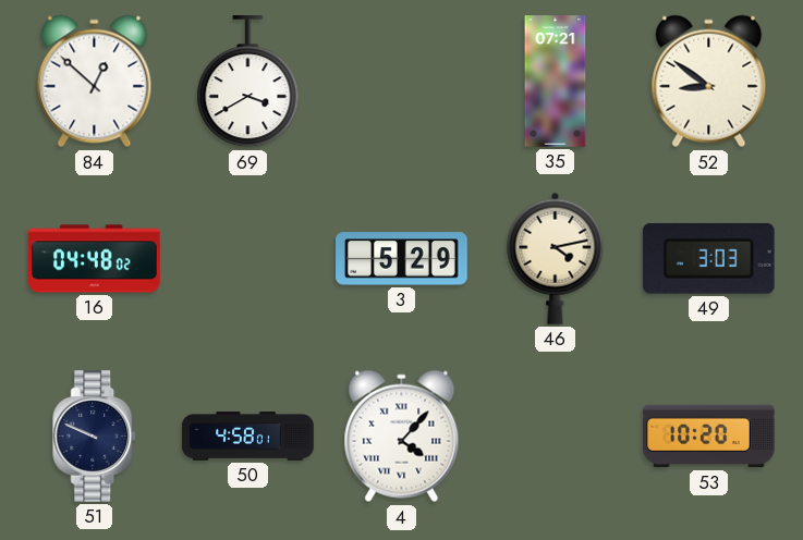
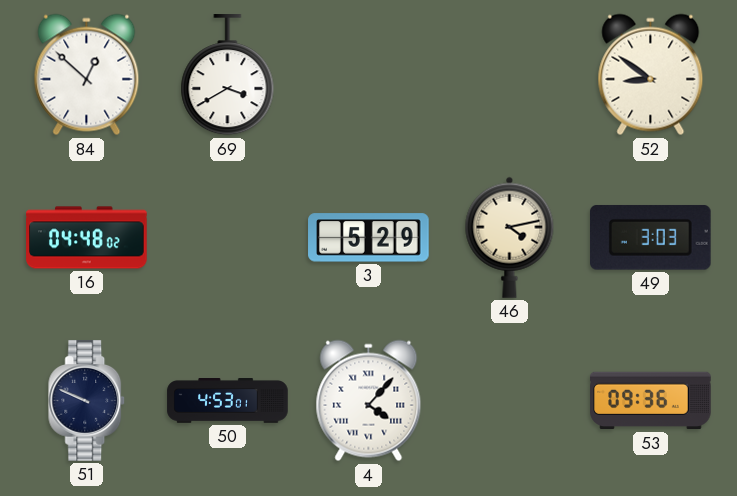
35: 07:21 -> none
50: 4:58 -> 4:53
53: 10:20 -> 09:36
